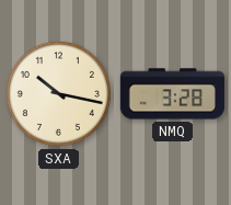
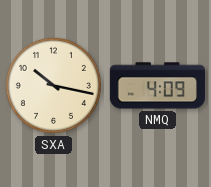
NMQ: 3:28 -> 4:09
